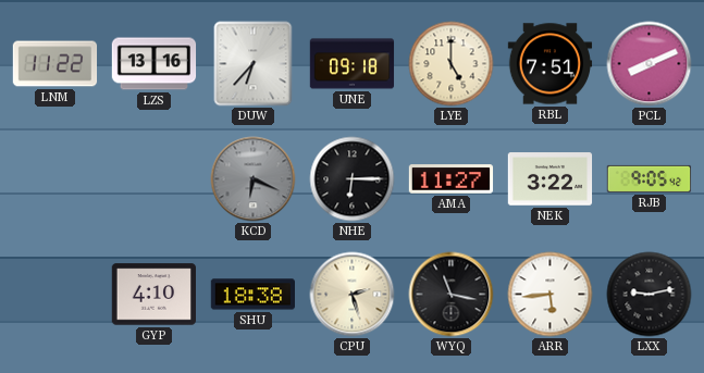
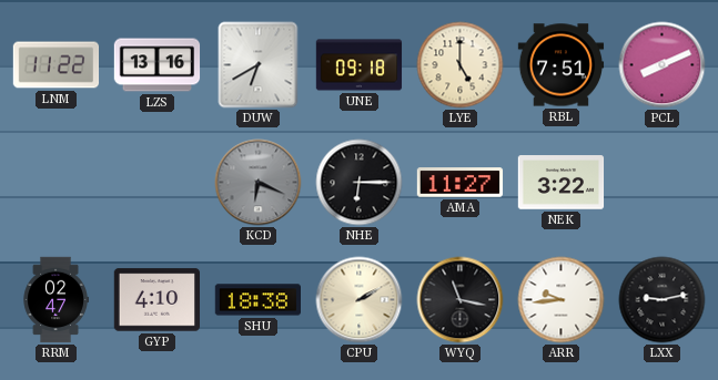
DUW: 6:37 -> 6:40
RJB: 9:05 -> none
RRM: none -> 02:47
CPU: 2:27 -> 2:10
ARR: 5:44 -> 9:44
